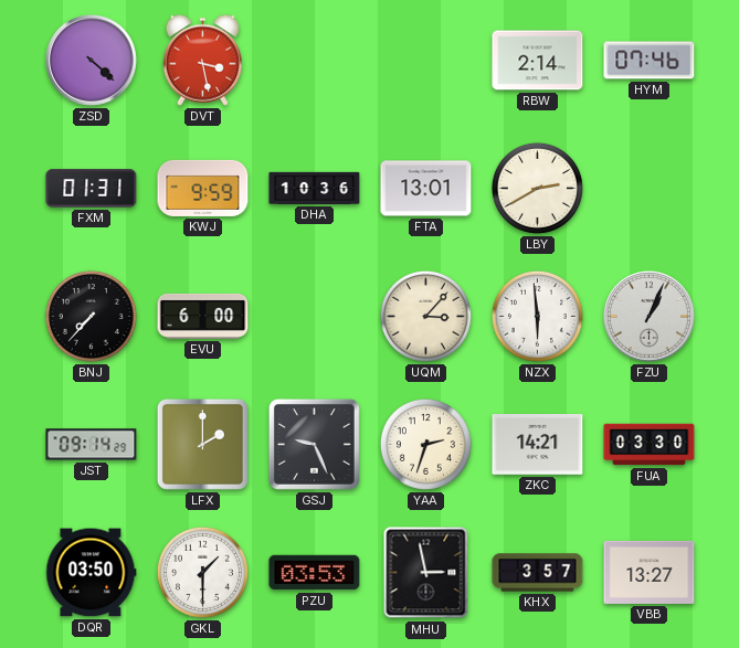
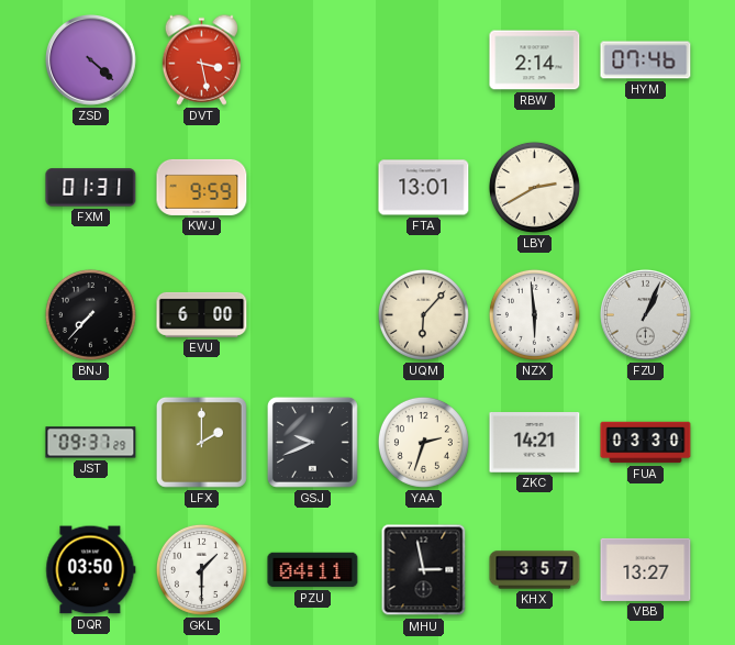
DHA: 10:36 -> none
UQM: 3:07 -> 6:07
JST: 09:14 -> 09:37
GSJ: 9:26 -> 9:41
PZU: 03:53 -> 04:11
